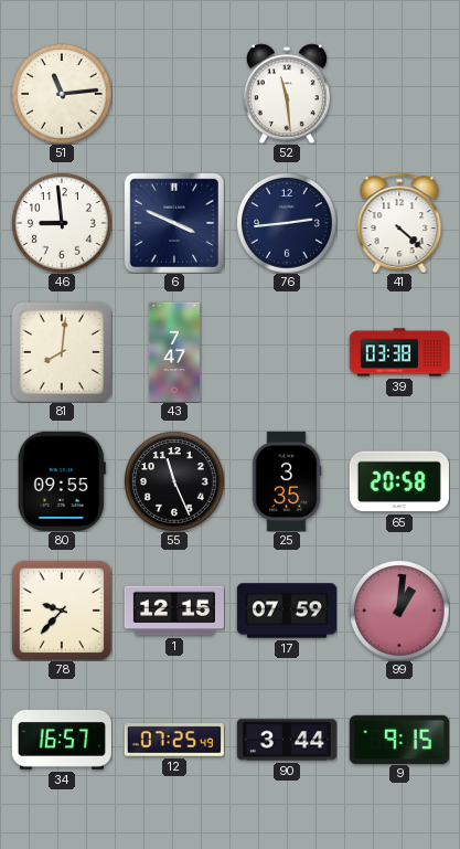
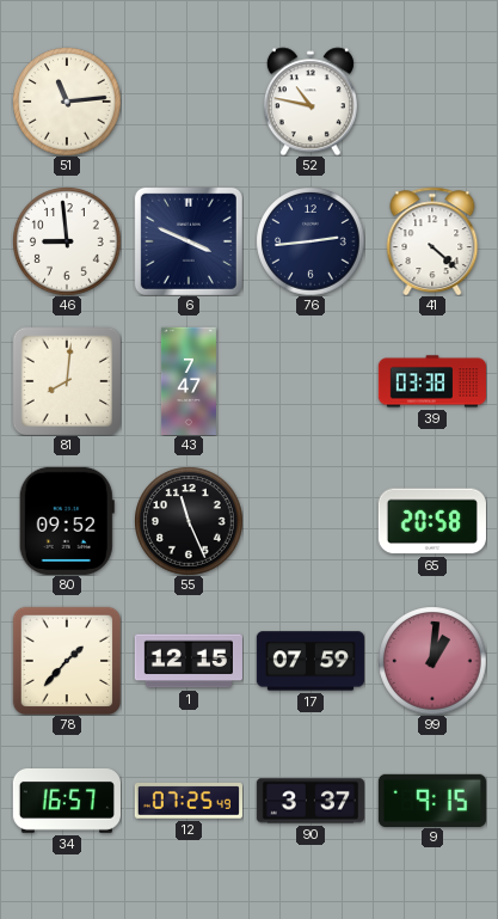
52: 11:29 -> 10:47
80: 09:55 -> 09:52
25: 3:35 -> none
78: 9:37 -> 1:37
90: 3:44 -> 3:37
